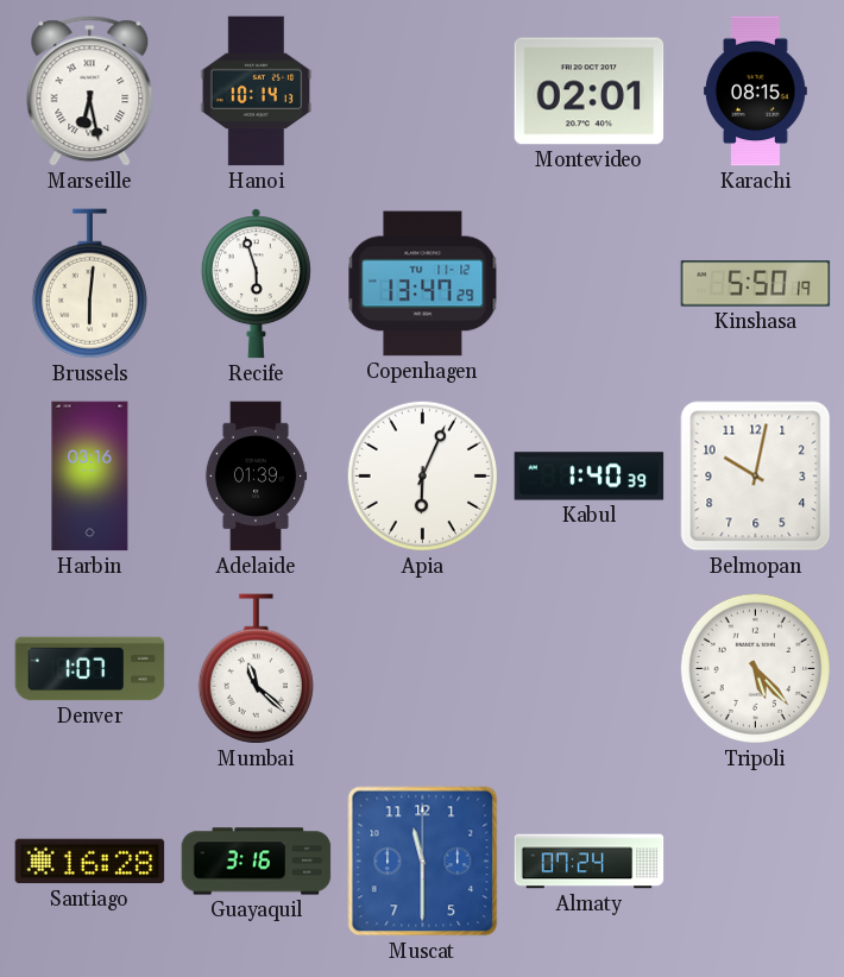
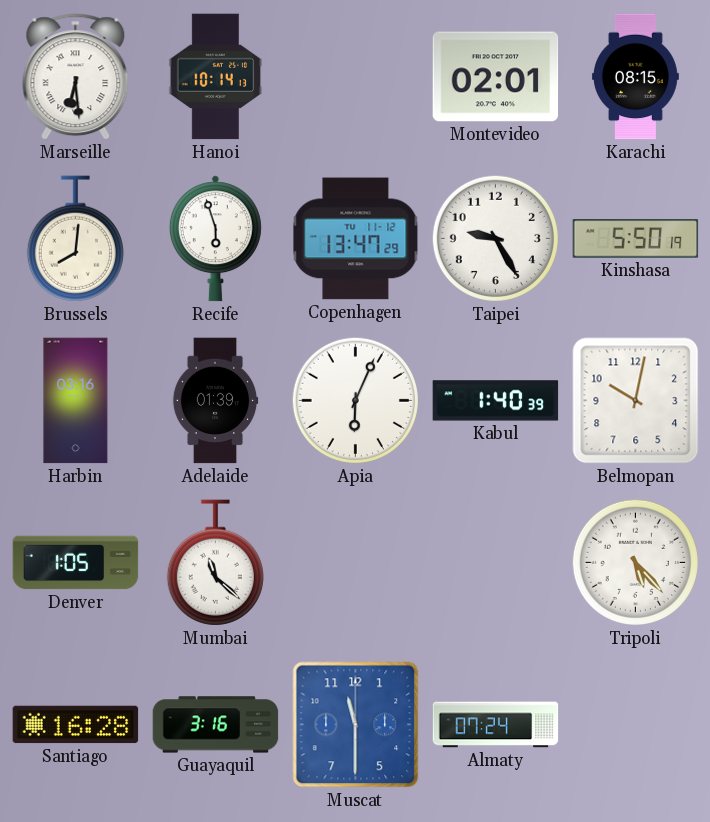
Marseille: 6:28 -> 6:29
Brussels: 6:01 -> 8:01
Taipei: none -> 9:25
Denver: 1:07 -> 1:05
